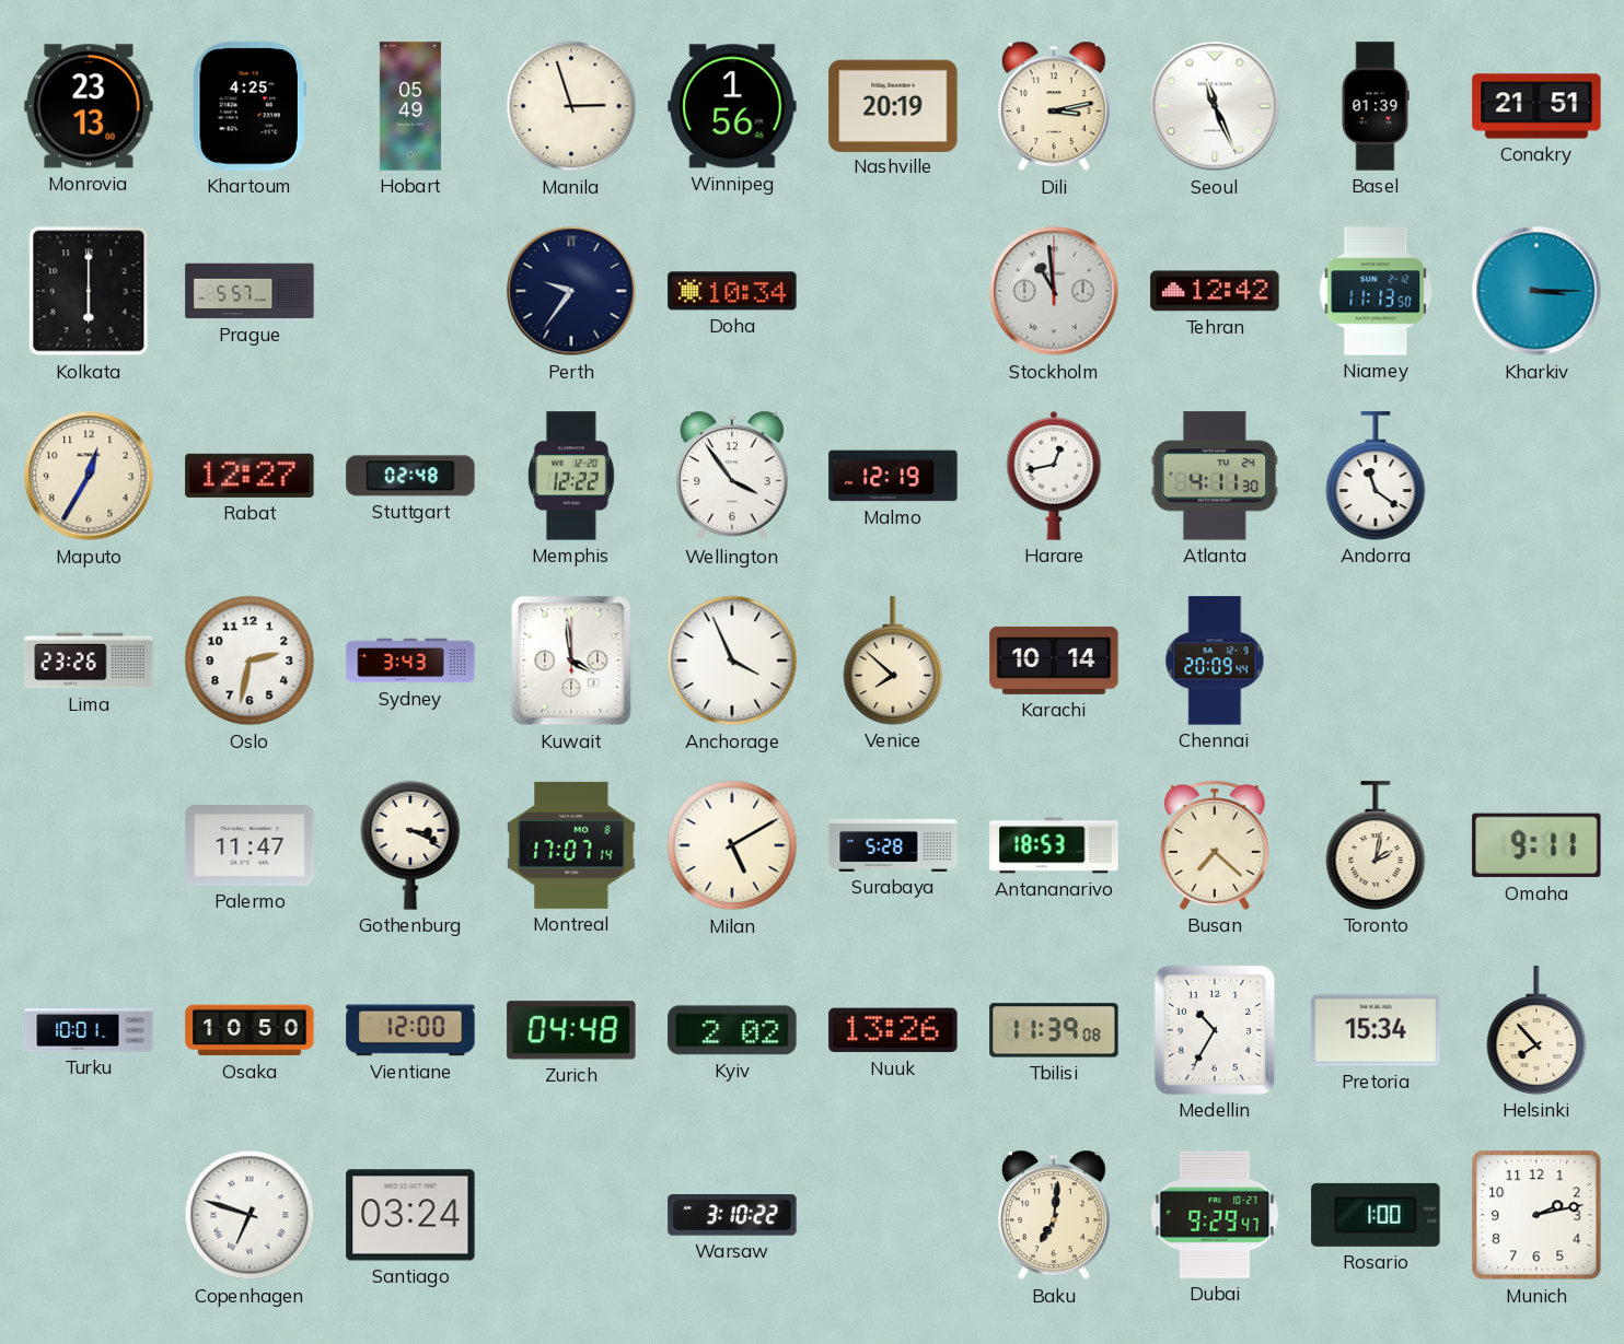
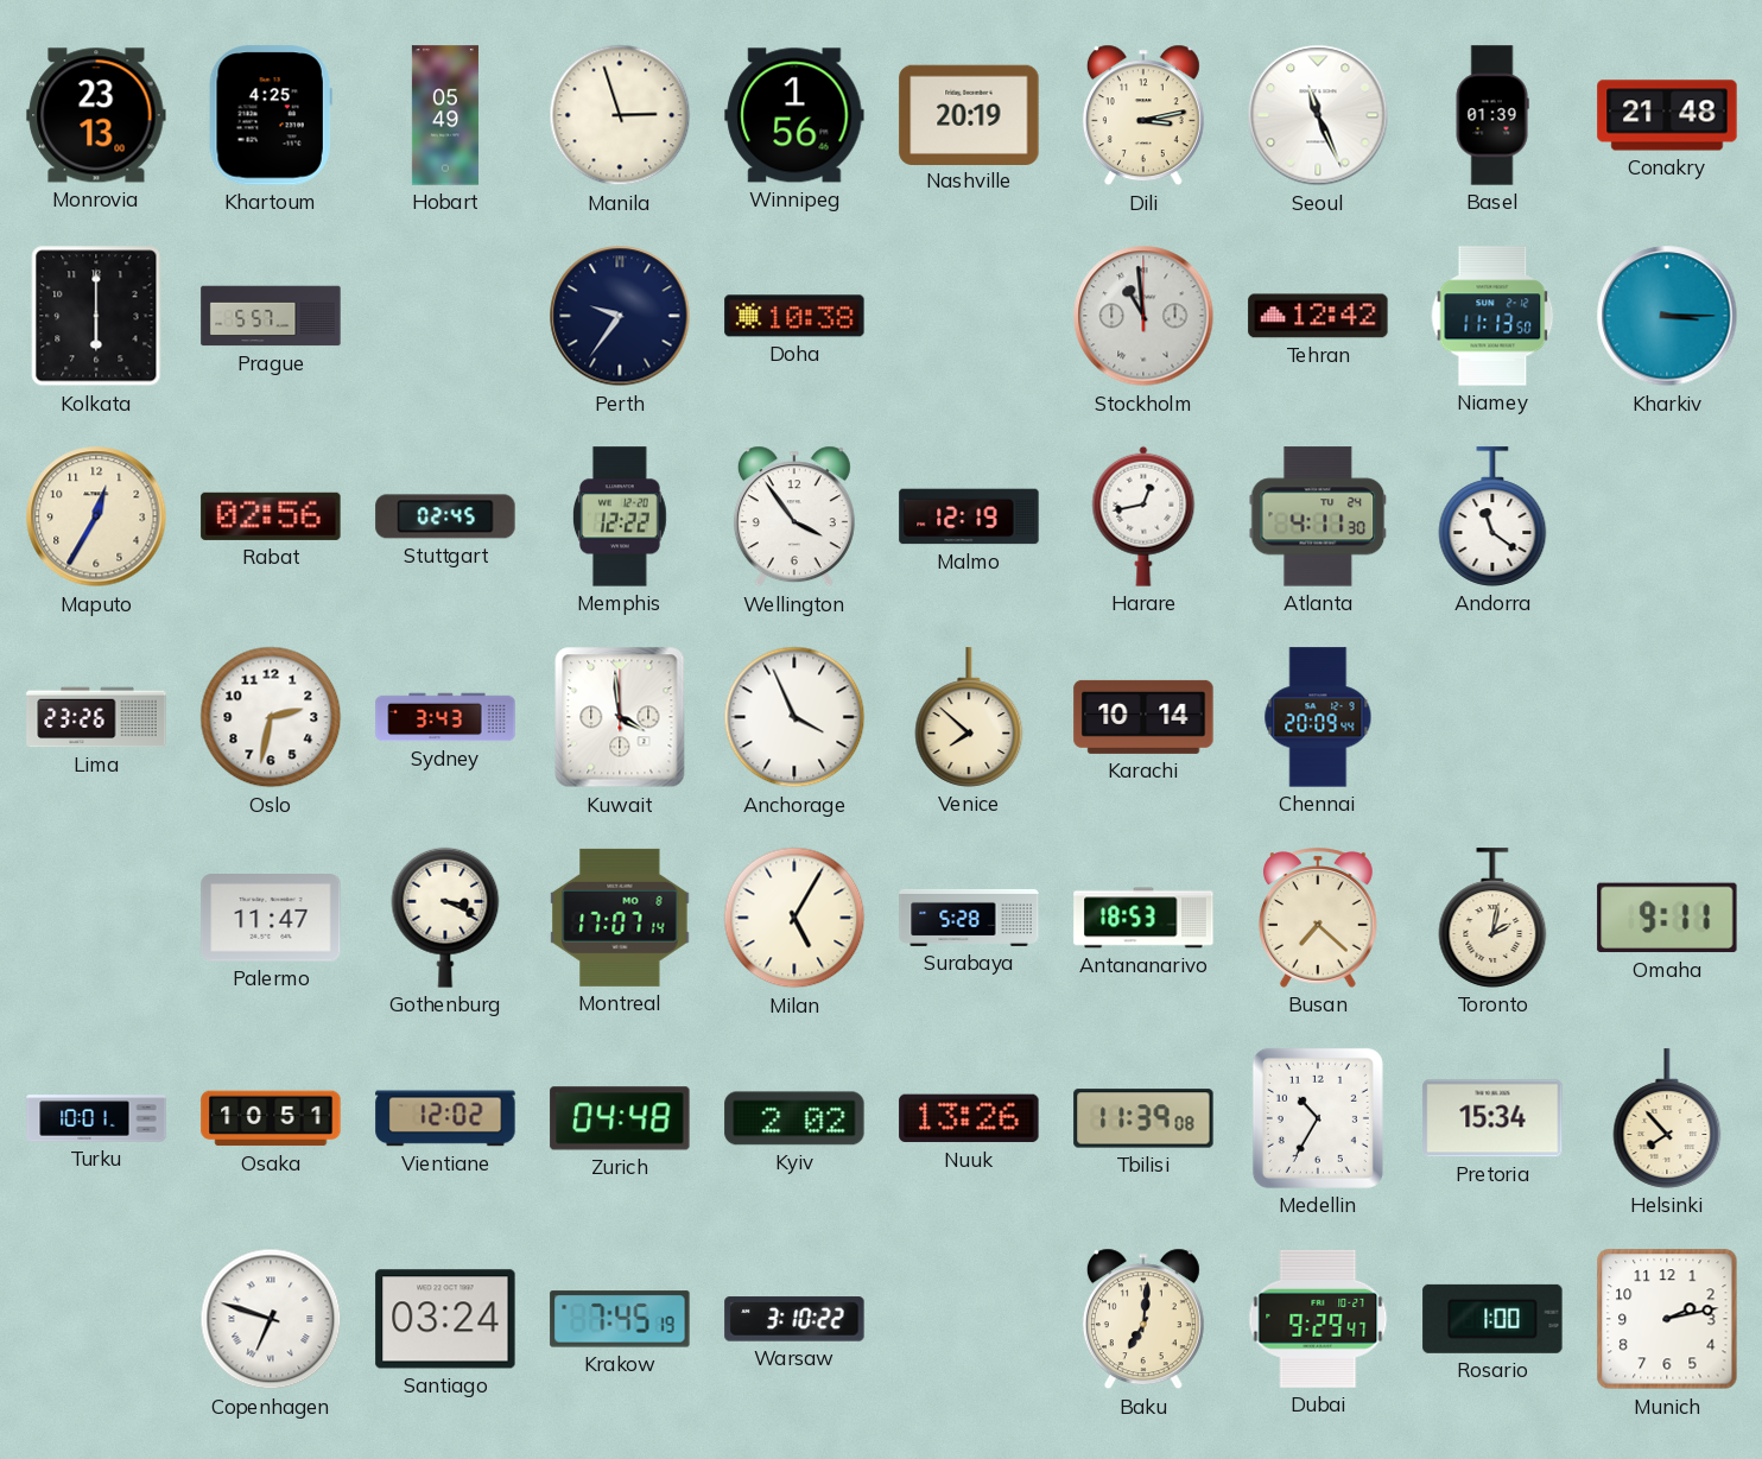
Conakry: 21:51 -> 21:48
Doha: 10:34 -> 10:38
Rabat: 12:27 -> 02:56
Stuttgart: 02:48 -> 02:45
Milan: 5:10 -> 5:05
Osaka: 10:50 -> 10:51
Vientiane: 12:00 -> 12:02
Krakow: none -> 7:45
